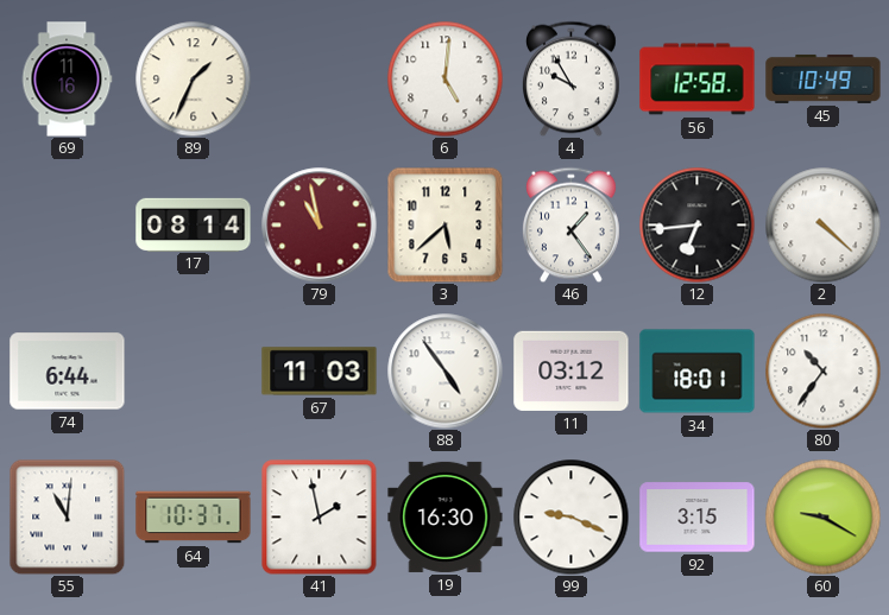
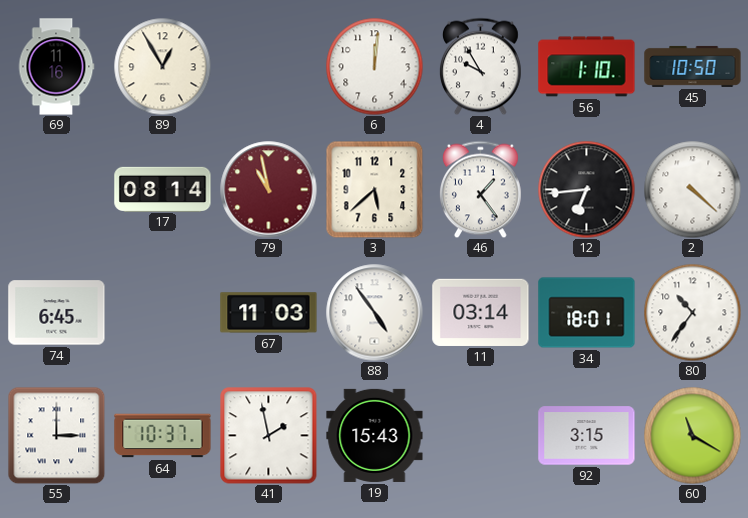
89: 1:34 -> 12:55
6: 5:01 -> 12:01
56: 12:58 -> 1:10
45: 10:49 -> 10:50
74: 6:44 -> 6:45
11: 03:12 -> 03:14
55: 11:01 -> 3:00
19: 16:30 -> 15:43
99: 9:19 -> none
60: 9:20 -> 11:20
